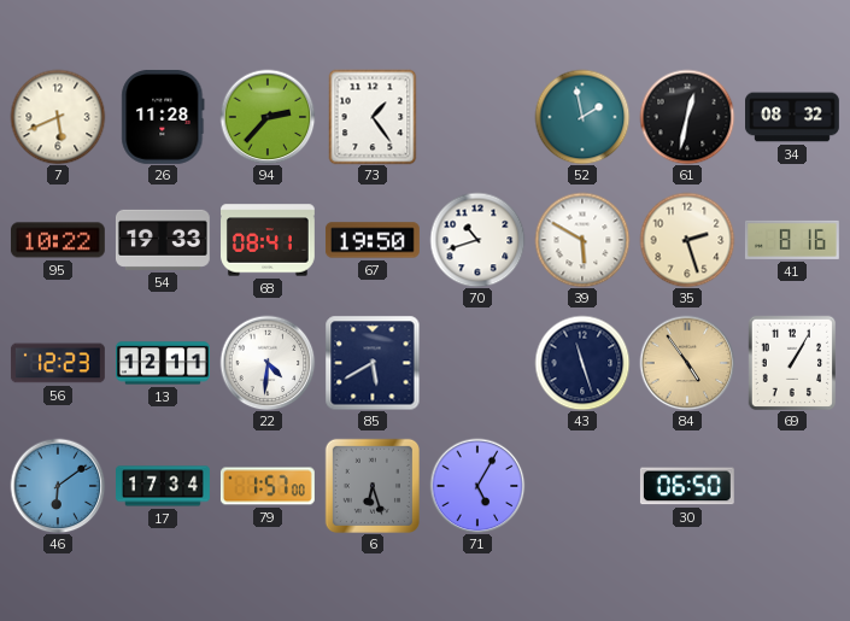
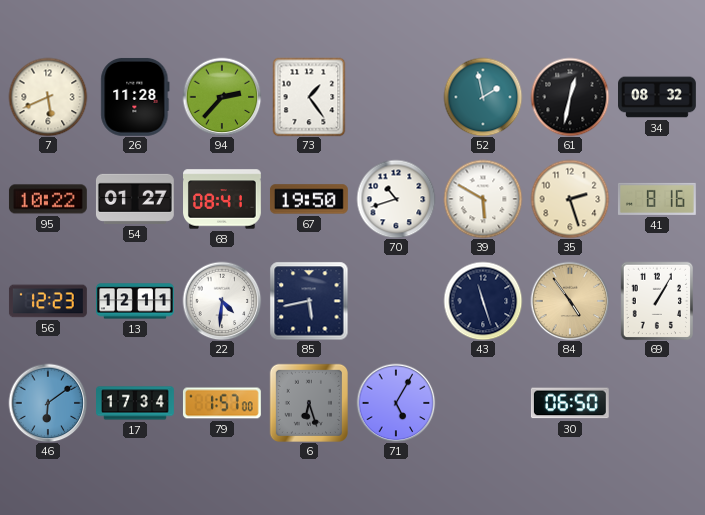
54: 19:33 -> 01:27
85: 5:40 -> 5:43
